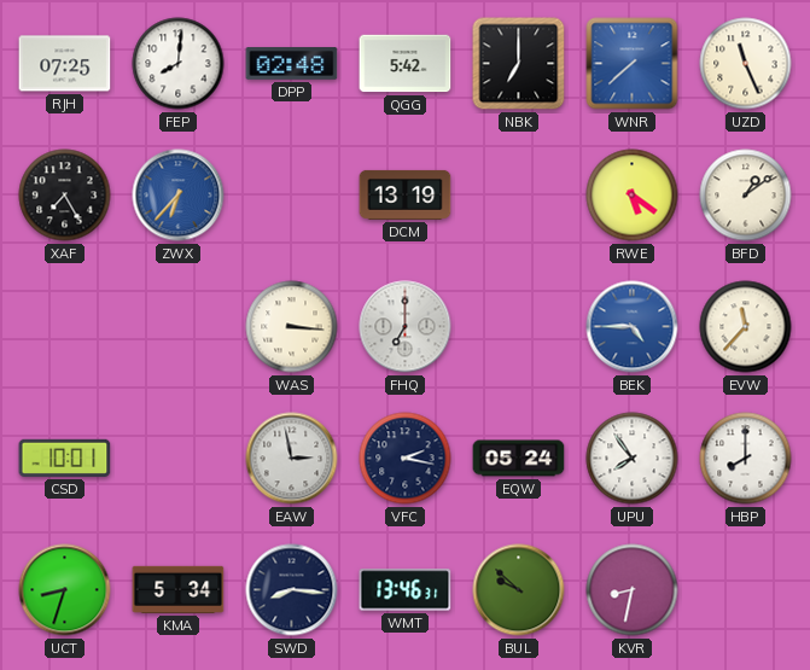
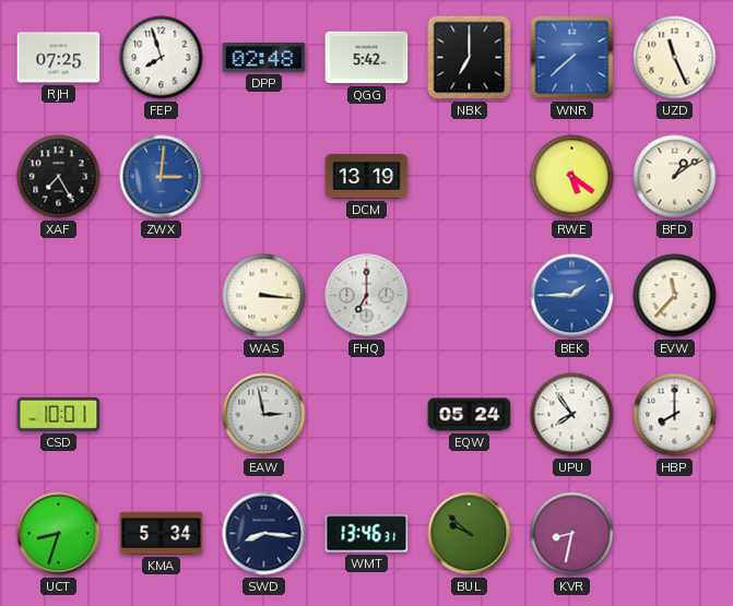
FEP: 8:01 -> 7:57
ZWX: 6:37 -> 3:01
BEK: 4:45 -> 1:45
VFC: 2:17 -> none
